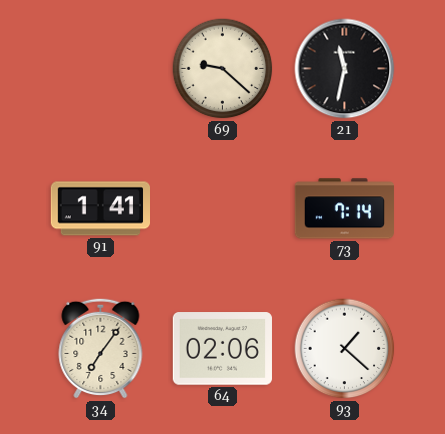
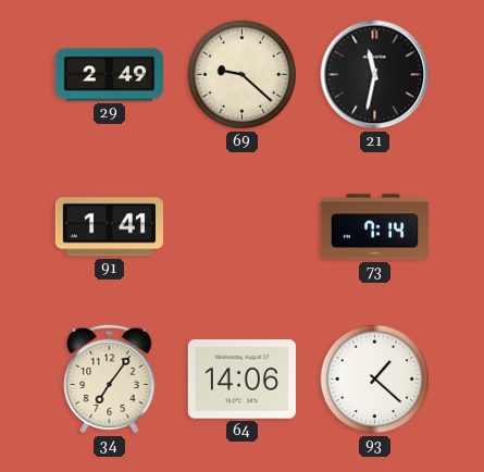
29: none -> 2:49
64: 02:06 -> 14:06
